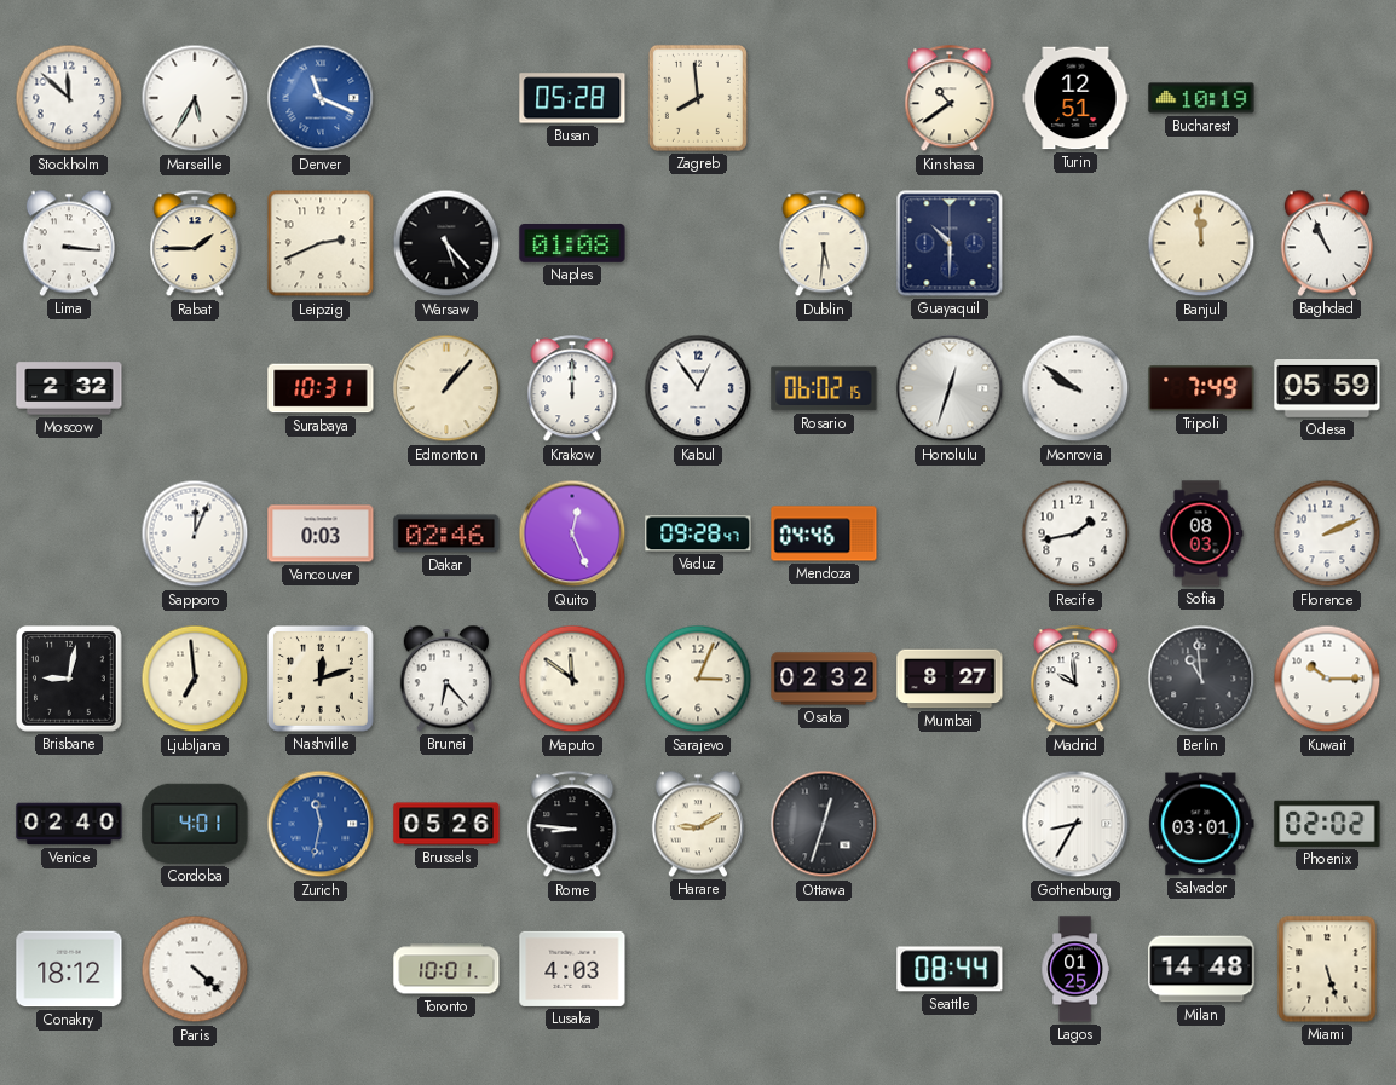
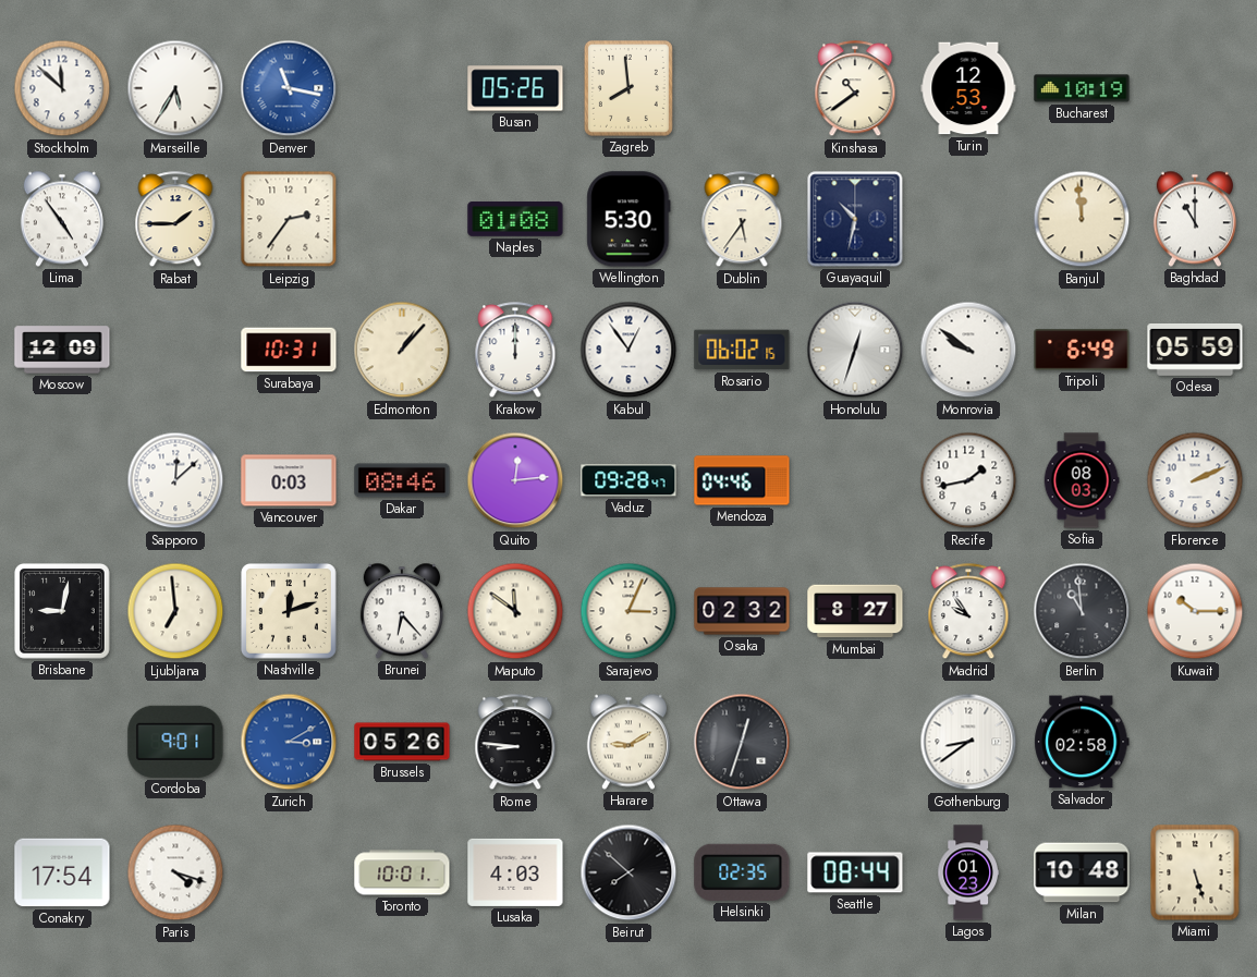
Denver: 11:19 -> 11:17
Busan: 05:28 -> 05:26
Turin: 12:51 -> 12:53
Lima: 3:16 -> 4:54
Leipzig: 2:41 -> 2:36
Warsaw: 5:23 -> none
Wellington: none -> 5:30
Dublin: 5:31 -> 5:36
Guayaquil: 10:30 -> 10:32
Baghdad: 10:56 -> 11:00
Moscow: 2:32 -> 12:09
Tripoli: 7:49 -> 6:49
Sapporo: 12:04 -> 12:08
Dakar: 02:46 -> 08:46
Quito: 12:26 -> 12:14
Madrid: 9:59 -> 9:54
Venice: 02:40 -> none
Cordoba: 4:01 -> 9:01
Zurich: 11:32 -> 3:10
Gothenburg: 8:35 -> 8:39
Salvador: 03:01 -> 02:58
Phoenix: 02:02 -> none
Conakry: 18:12 -> 17:54
Paris: 4:22 -> 4:18
Beirut: none -> 7:52
Helsinki: none -> 02:35
Lagos: 01:25 -> 01:23
Milan: 14:48 -> 10:48
